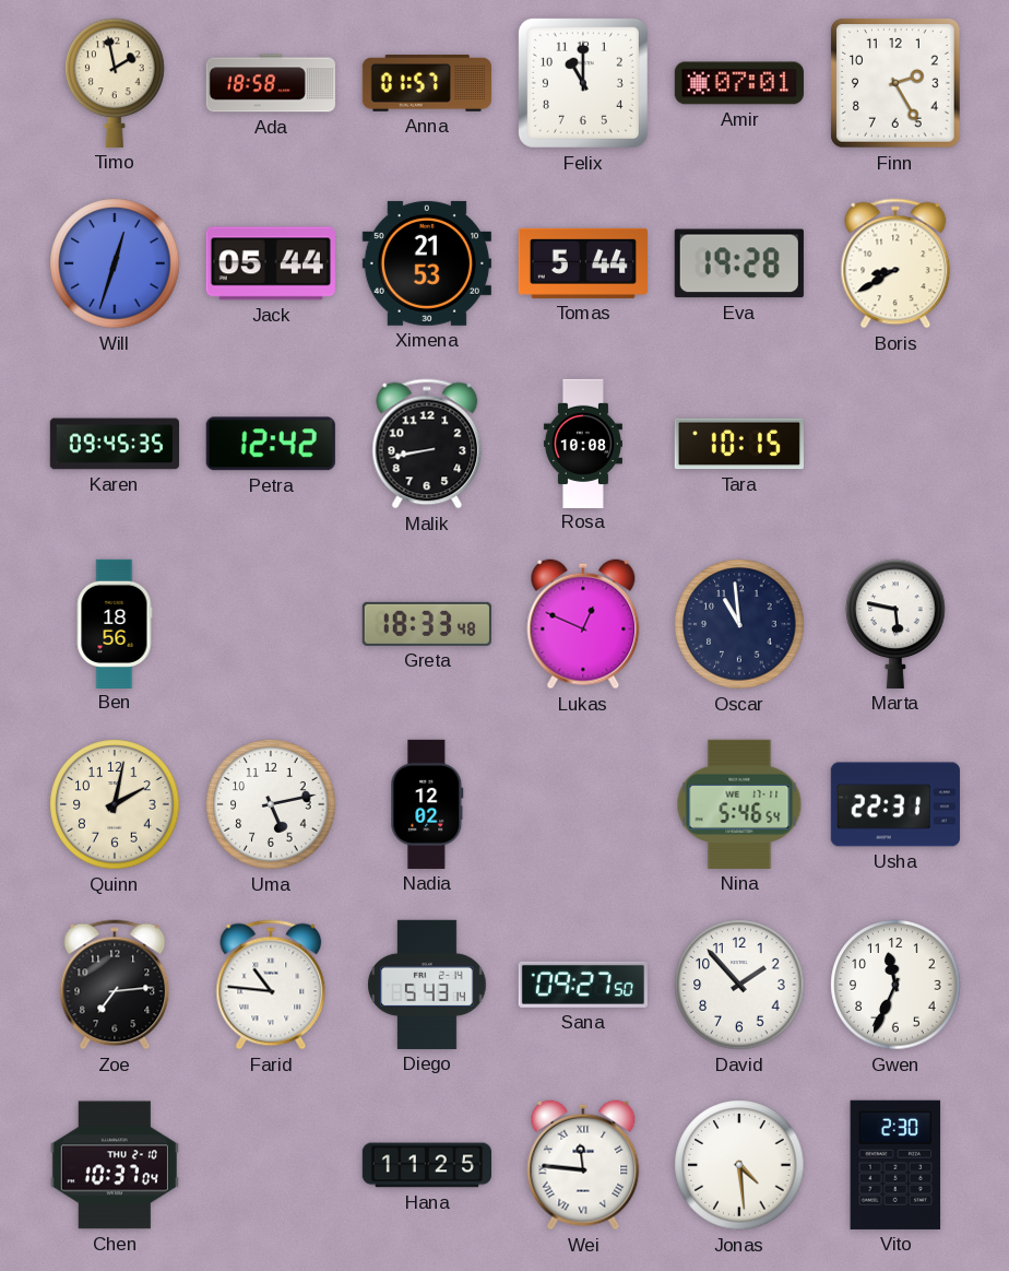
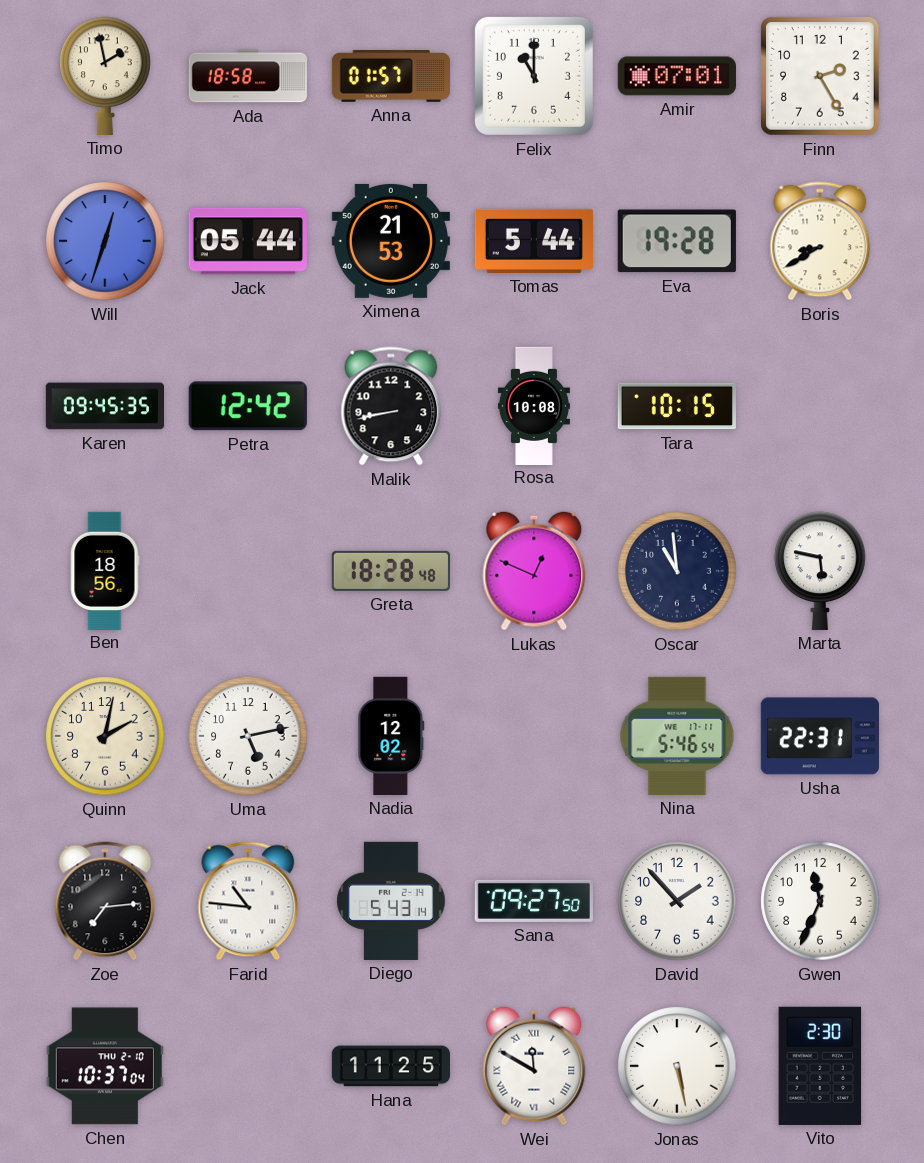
Greta: 18:33 -> 18:28
Wei: 11:46 -> 11:50
Jonas: 4:29 -> 5:28
